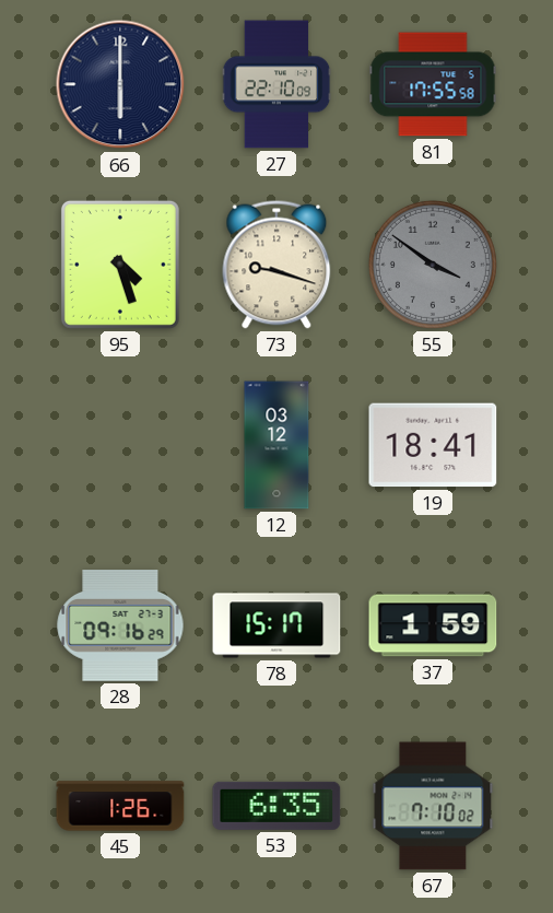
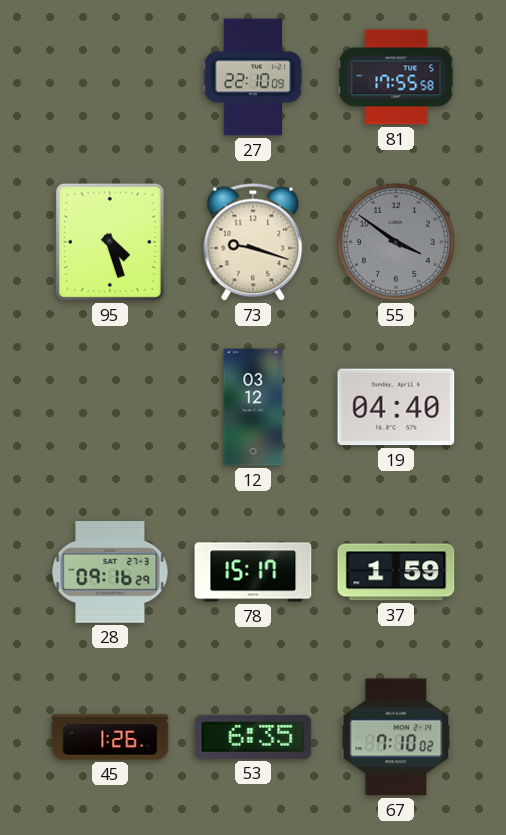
66: 6:00 -> none
19: 18:41 -> 04:40
